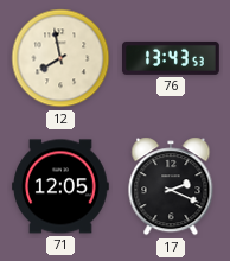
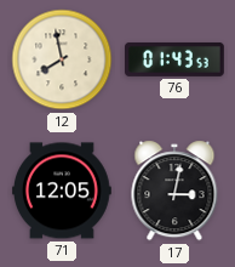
76: 13:43 -> 01:43
17: 2:19 -> 3:02
